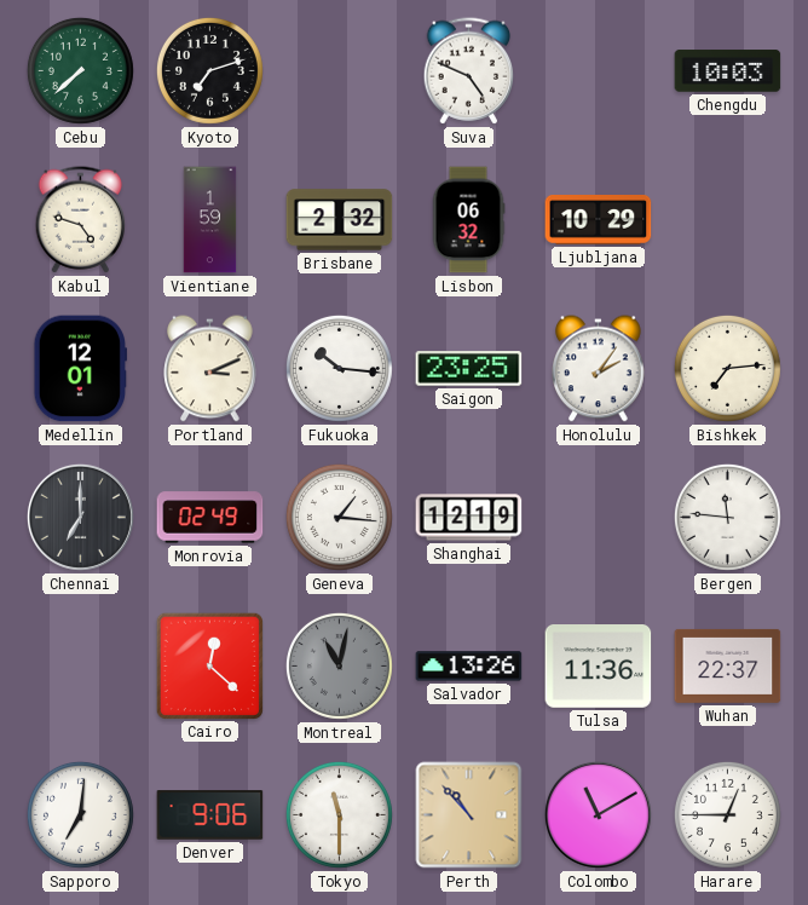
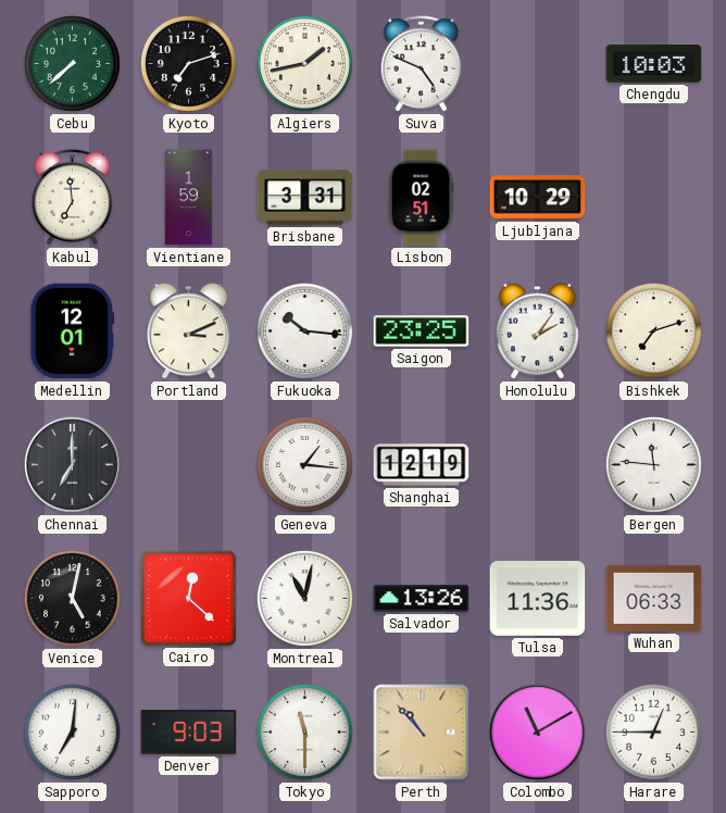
Algiers: none -> 1:43
Kabul: 4:48 -> 6:59
Brisbane: 2:32 -> 3:31
Lisbon: 06:32 -> 02:51
Bishkek: 7:14 -> 7:12
Monrovia: 02:49 -> none
Venice: none -> 5:02
Montreal dial: grey -> white
Wuhan: 22:37 -> 06:33
Denver: 9:06 -> 9:03
